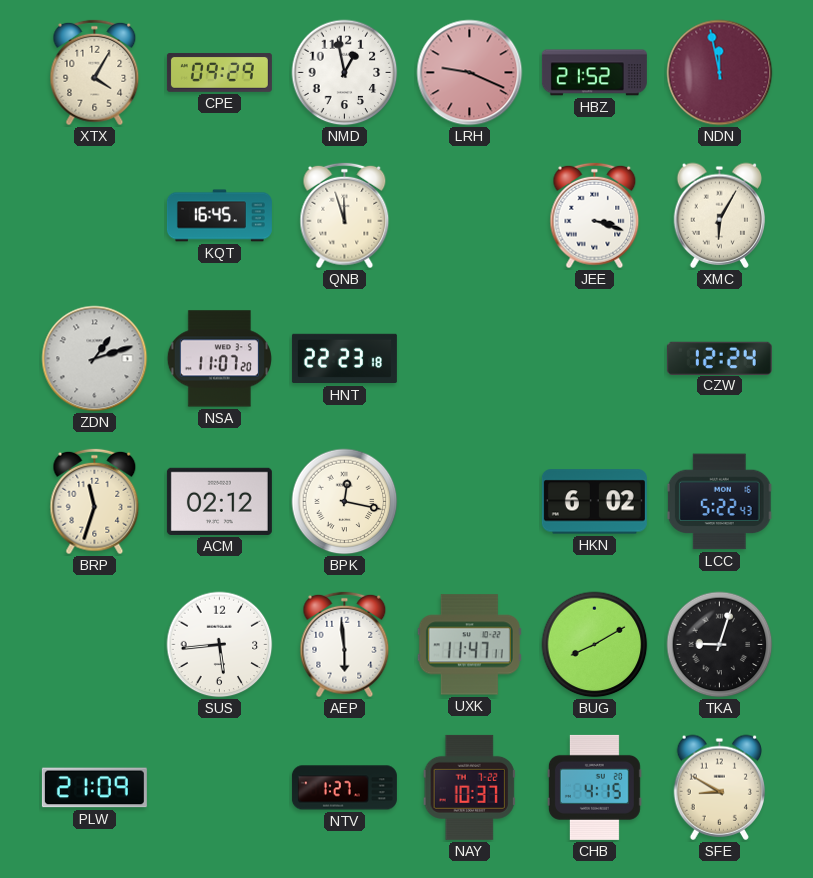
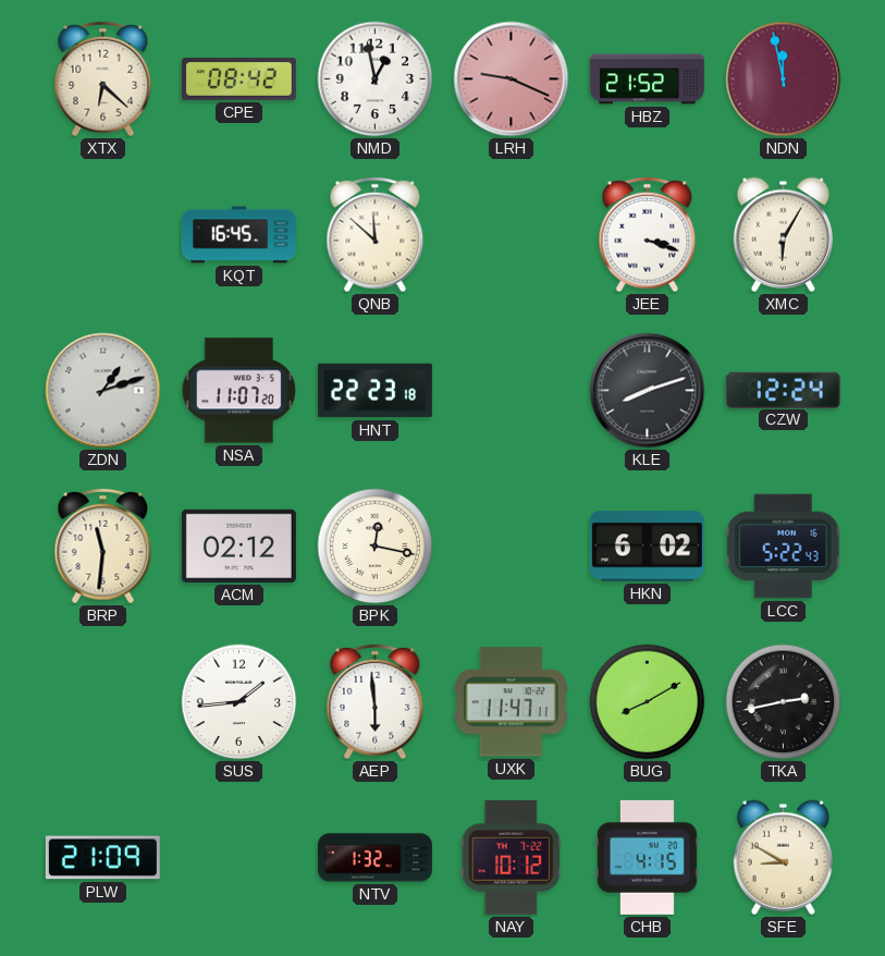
XTX: 4:05 -> 6:22
CPE: 09:29 -> 08:42
QNB: 11:57 -> 11:52
KLE: none -> 8:12
BRP: 11:33 -> 11:31
SUS: 5:44 -> 1:44
TKA: 9:03 -> 2:43
NTV: 1:27 -> 1:32
NAY: 10:37 -> 10:12
